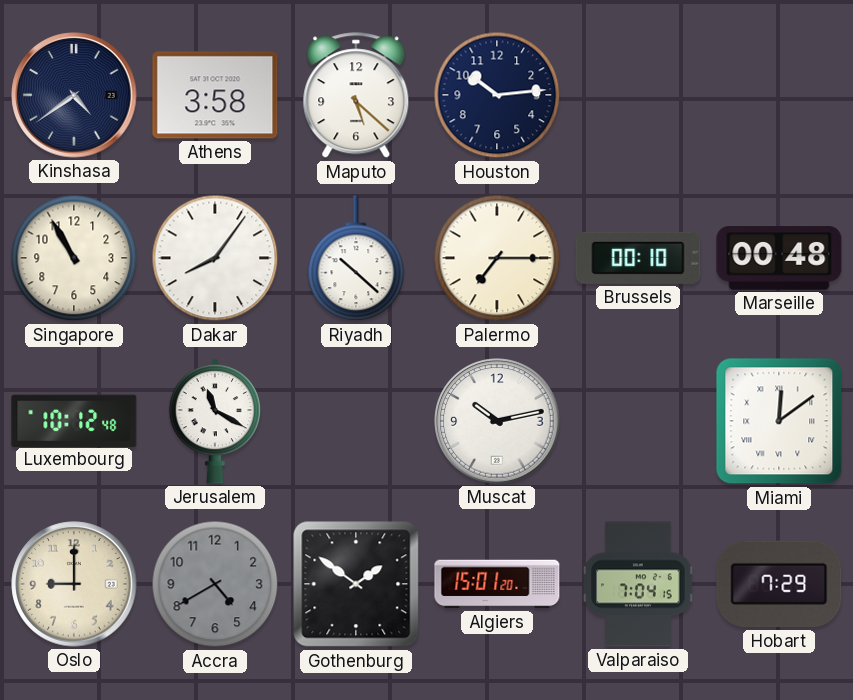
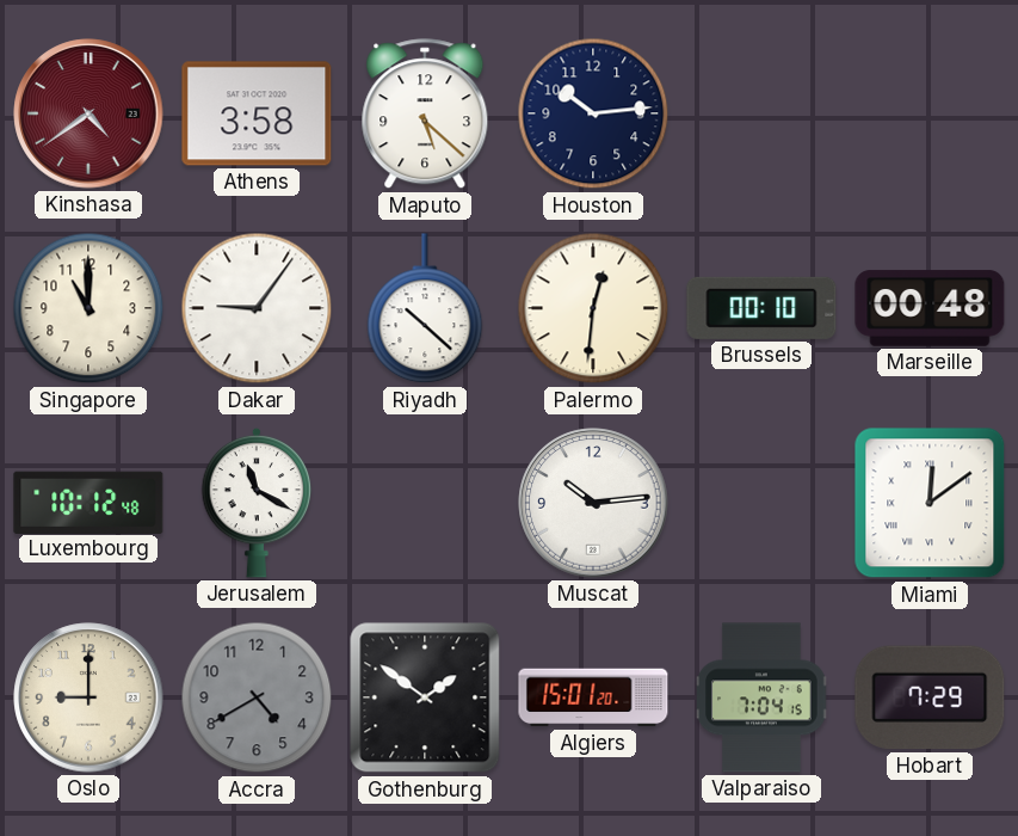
Kinshasa dial: navy -> burgundy
Singapore: 10:55 -> 11:00
Dakar: 8:06 -> 9:06
Palermo: 7:15 -> 12:31
Muscat: 10:13 -> 10:14
